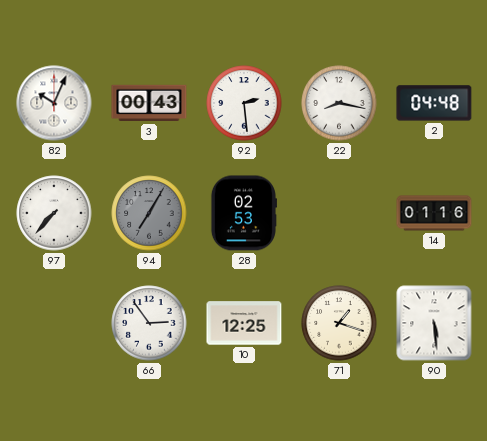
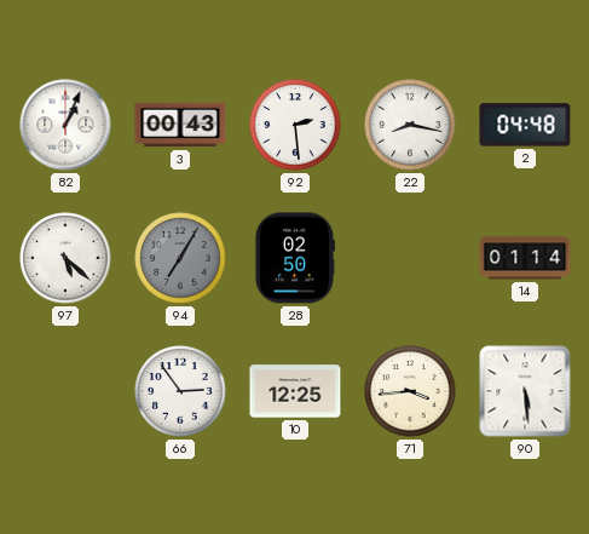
82: 10:04 -> 1:04
97: 7:37 -> 5:22
28: 02:53 -> 02:50
14: 01:16 -> 01:14
71: 1:18 -> 3:44
